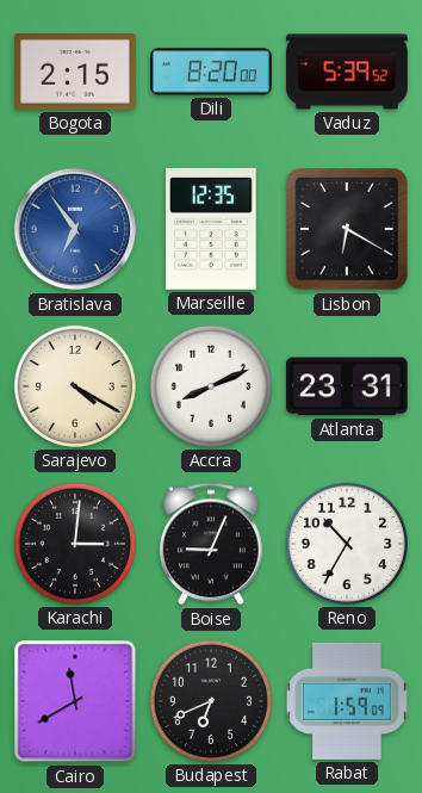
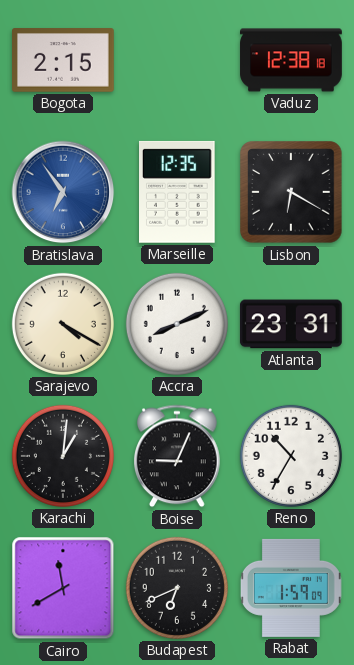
Dili: 8:20 -> none
Vaduz: 5:39 -> 12:38
Karachi: 3:01 -> 1:01
